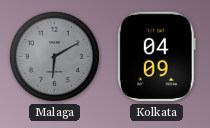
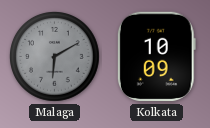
Kolkata: 04:09 -> 10:09
